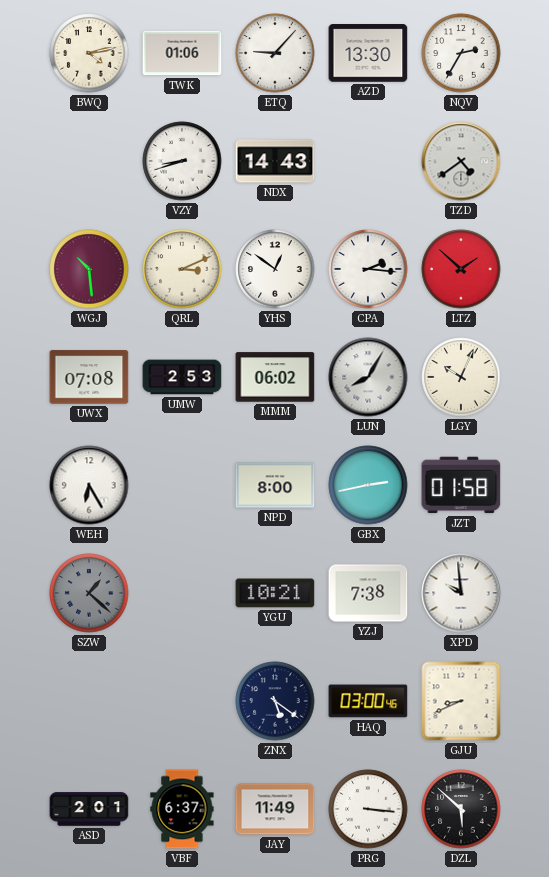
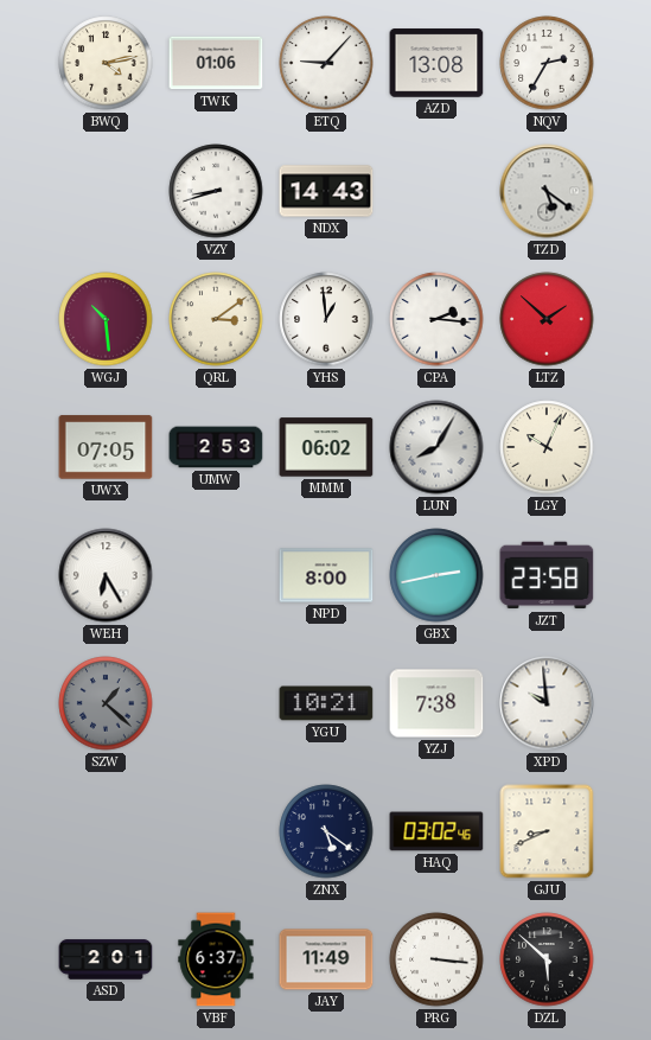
AZD: 13:30 -> 13:08
TZD: 4:39 -> 5:21
QRL: 3:11 -> 3:09
YHS: 12:51 -> 12:59
UWX: 07:08 -> 07:05
JZT: 01:58 -> 23:58
HAQ: 03:00 -> 03:02
